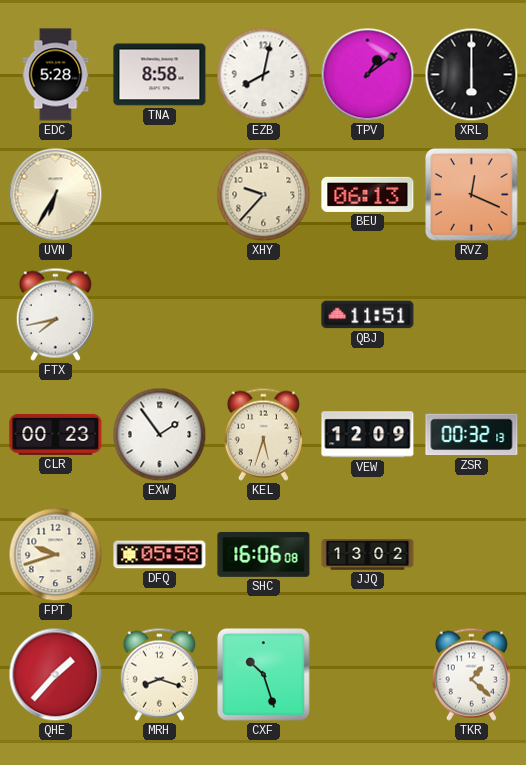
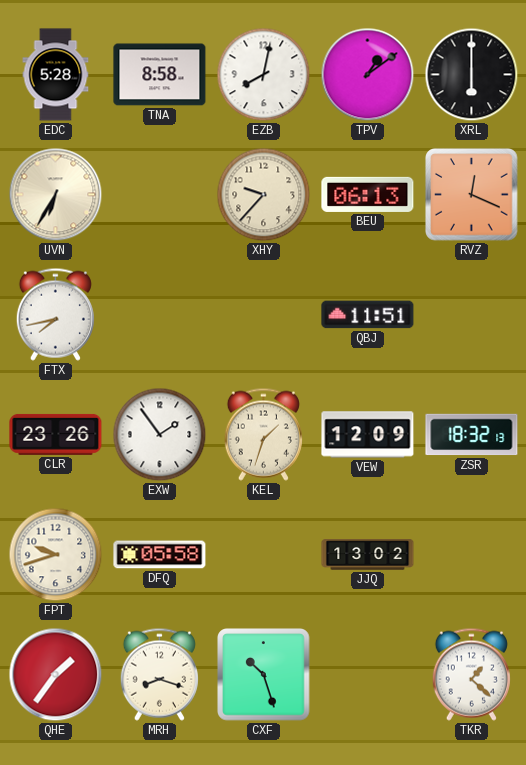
CLR: 00:23 -> 23:26
KEL: 5:33 -> 1:33
ZSR: 00:32 -> 18:32
SHC: 16:06 -> none
QHE: 1:37 -> 1:36
